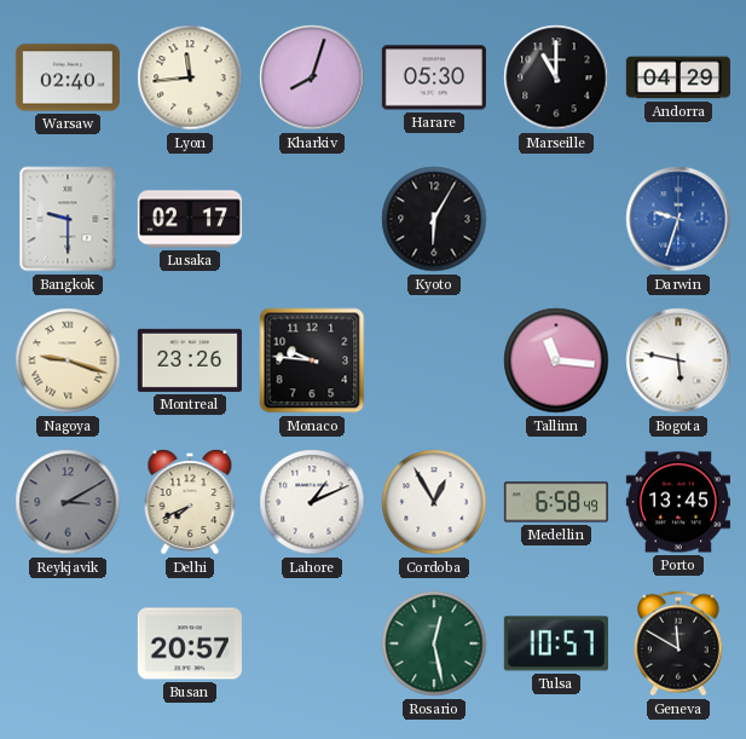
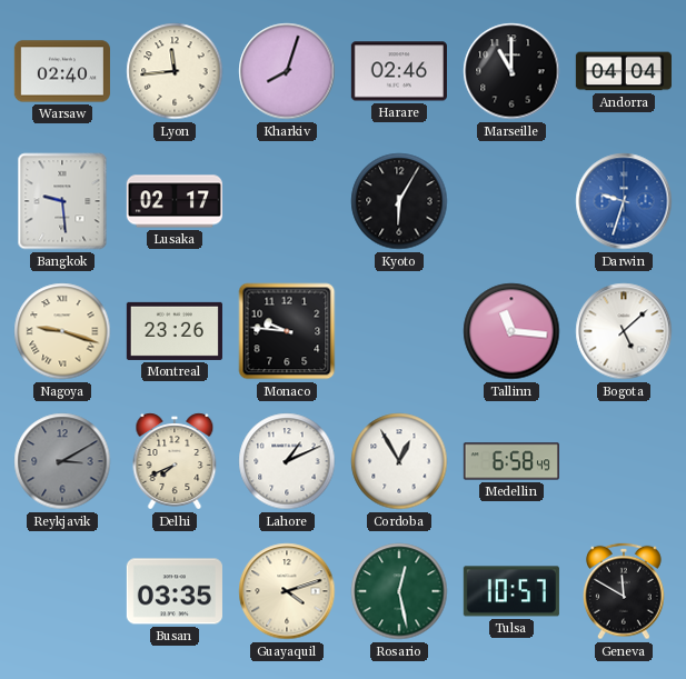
Harare: 05:30 -> 02:46
Andorra: 04:29 -> 04:04
Bangkok: 9:30 -> 9:29
Bogota: 5:47 -> 5:08
Porto: 13:45 -> none
Busan: 20:57 -> 03:35
Guayaquil: none -> 4:12
